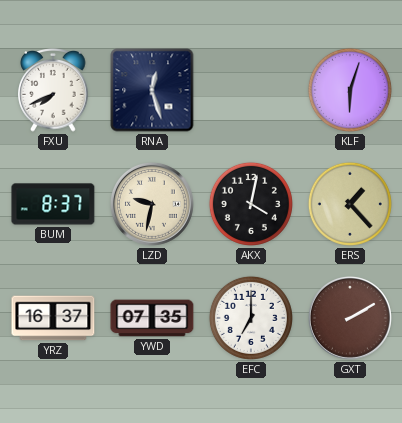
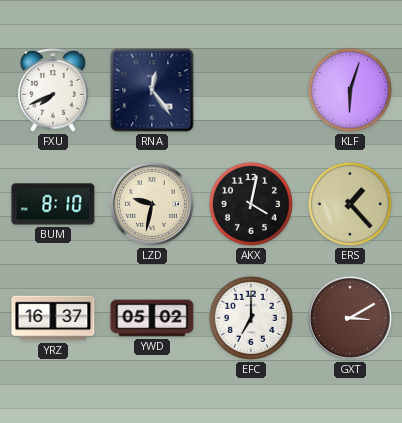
RNA: 12:27 -> 12:24
BUM: 8:37 -> 8:10
YWD: 07:35 -> 05:02
GXT: 2:10 -> 3:10
